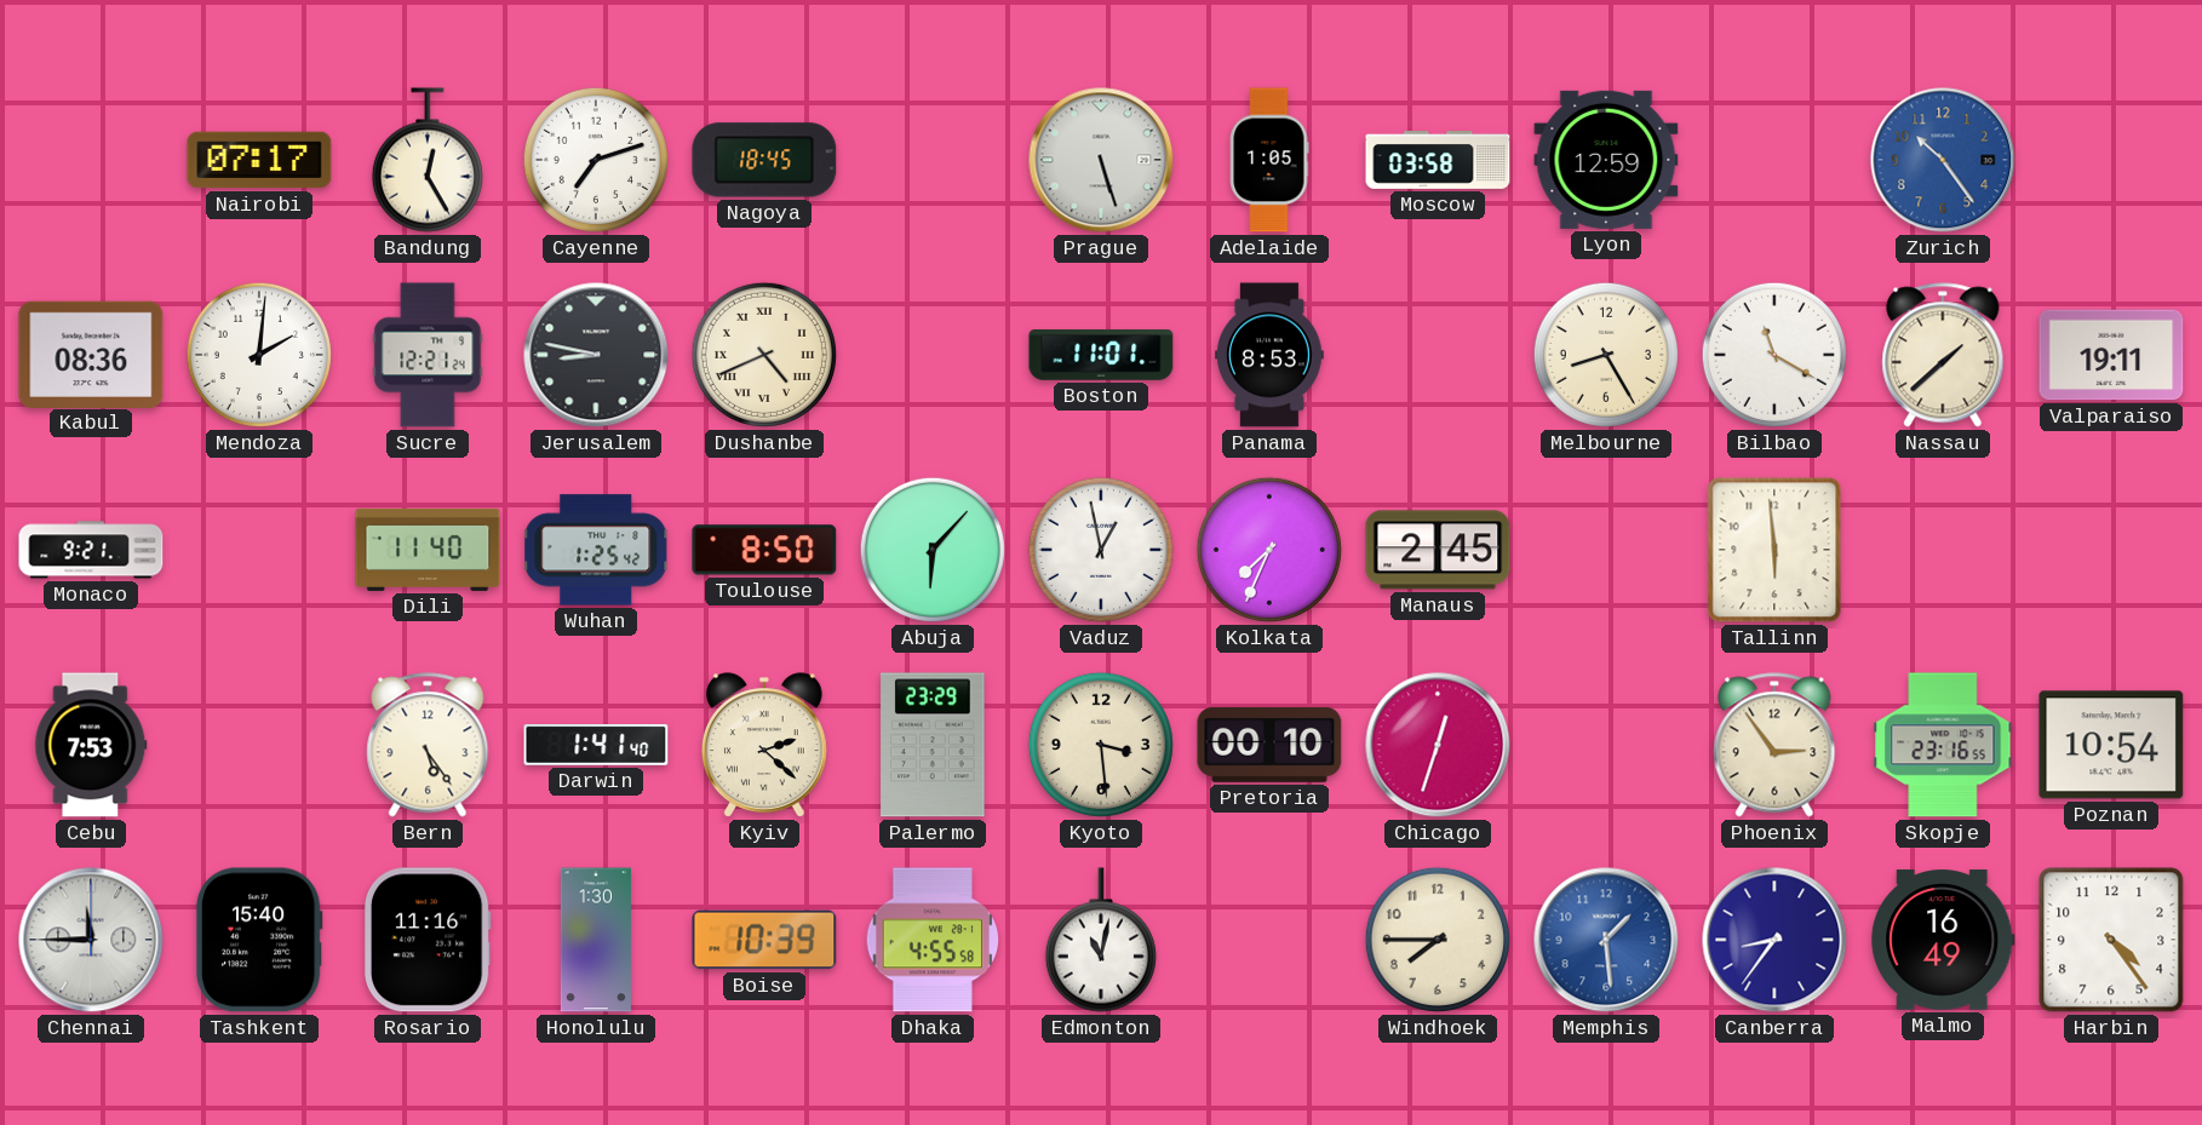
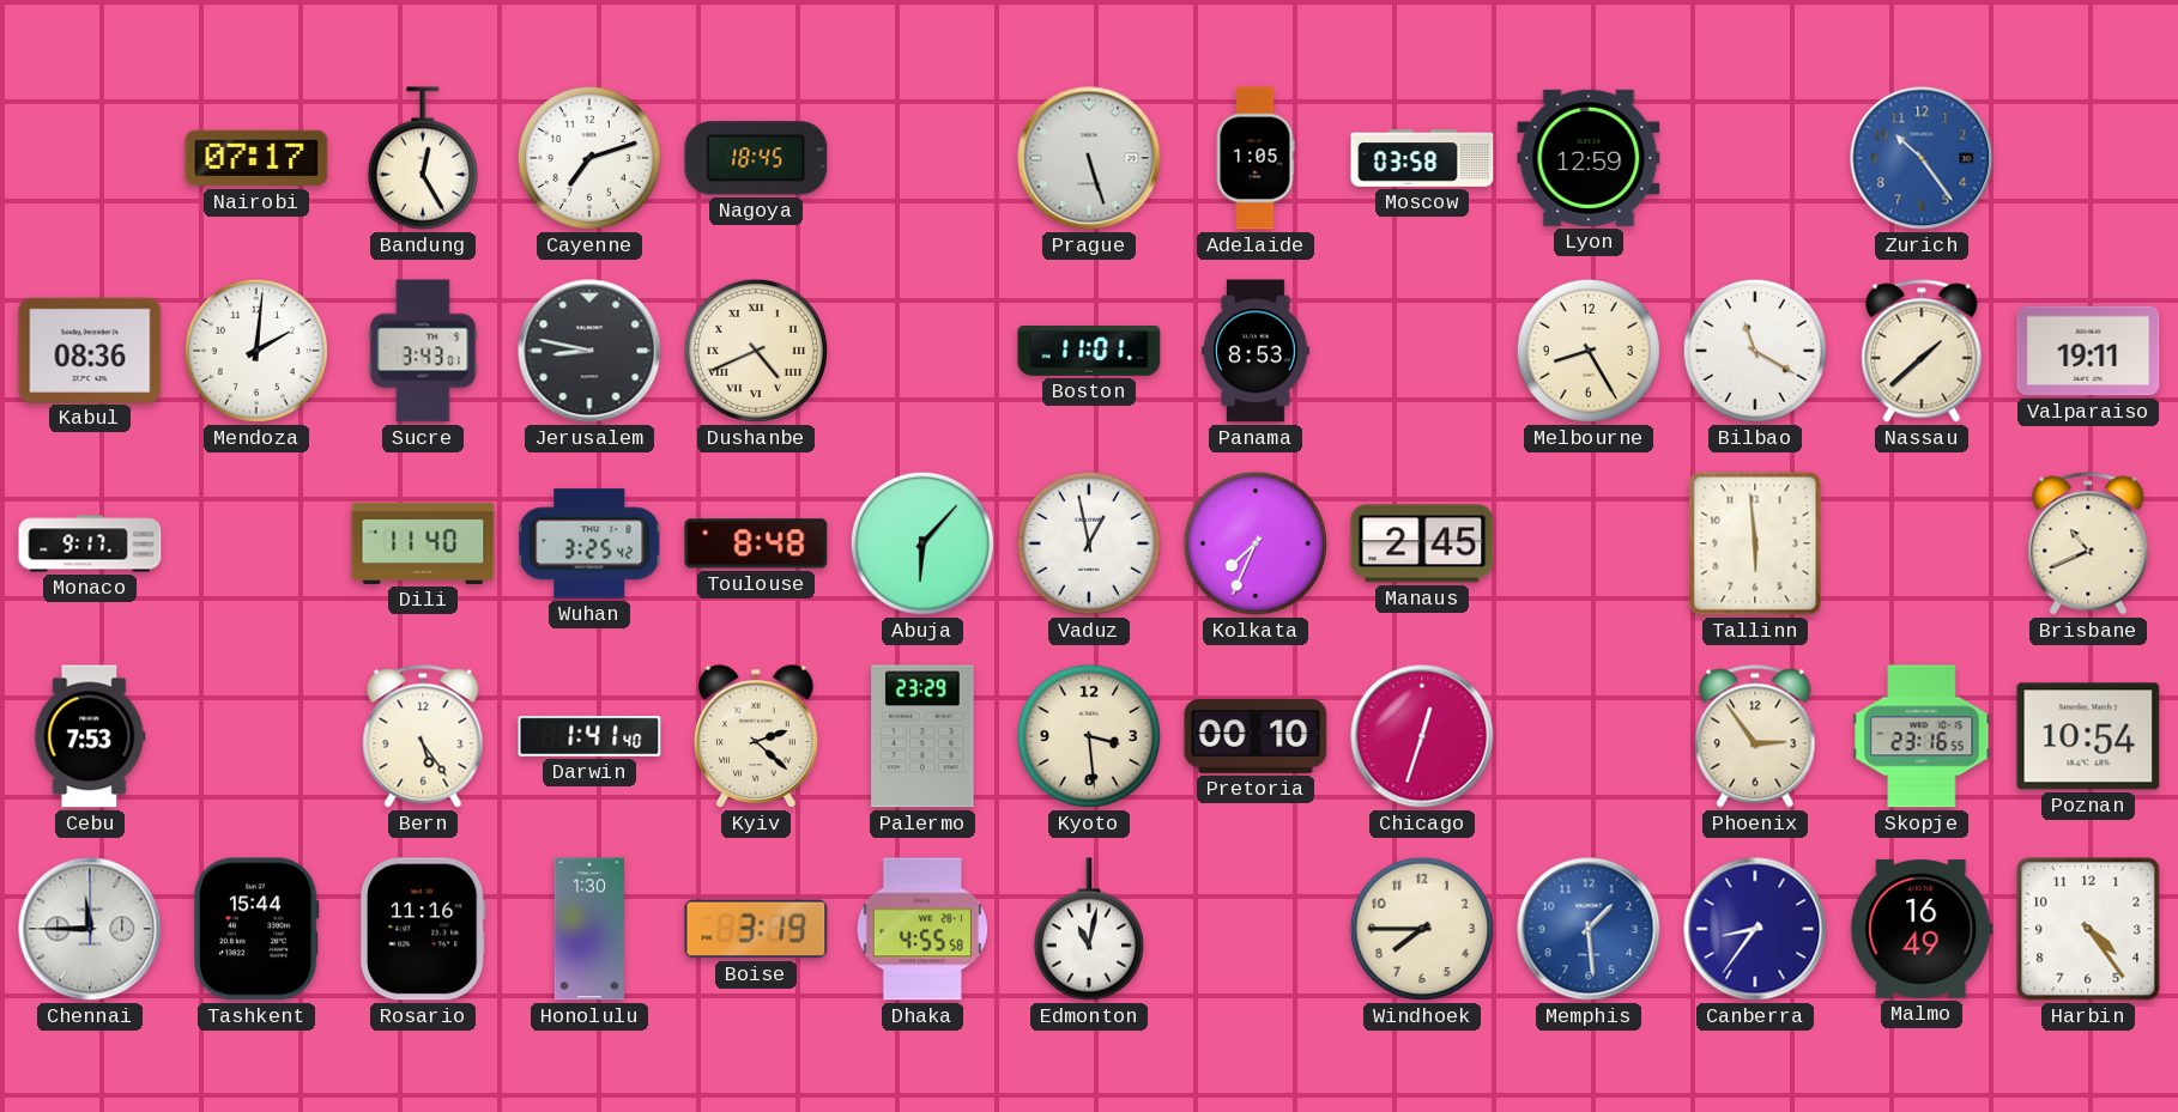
Sucre: 12:21 -> 3:43
Monaco: 9:21 -> 9:17
Wuhan: 1:25 -> 3:25
Toulouse: 8:50 -> 8:48
Brisbane: none -> 10:41
Tashkent: 15:40 -> 15:44
Boise: 10:39 -> 3:19
